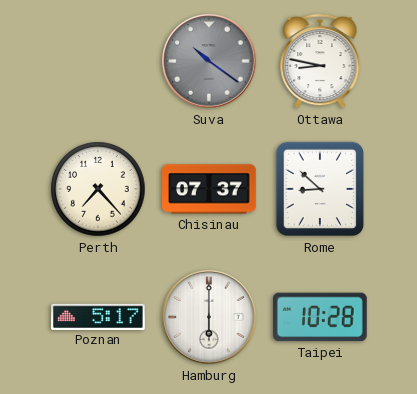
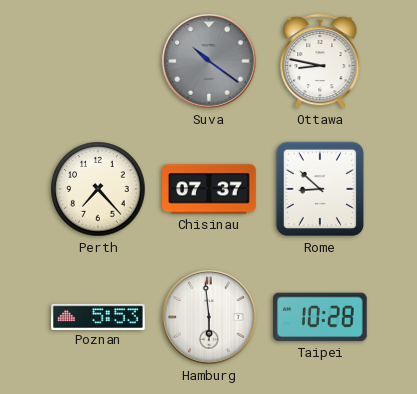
Poznan: 5:17 -> 5:53
Hamburg: 6:00 -> 5:59
